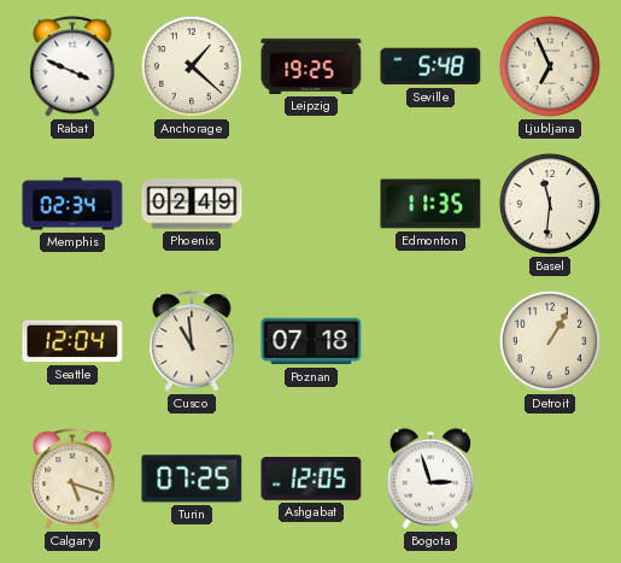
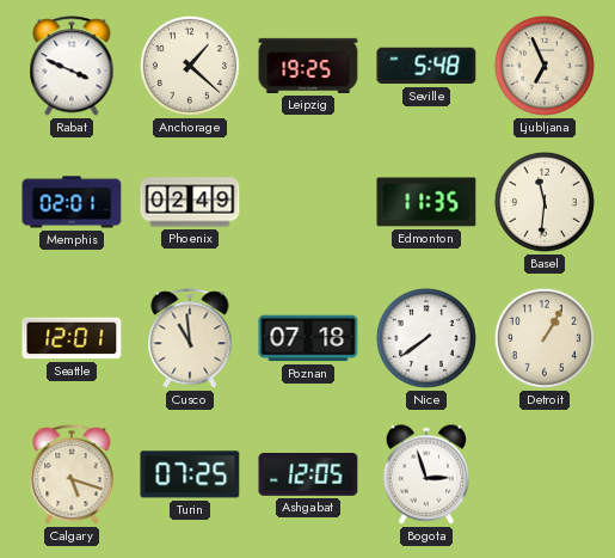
Memphis: 02:34 -> 02:01
Seattle: 12:04 -> 12:01
Nice: none -> 7:39
